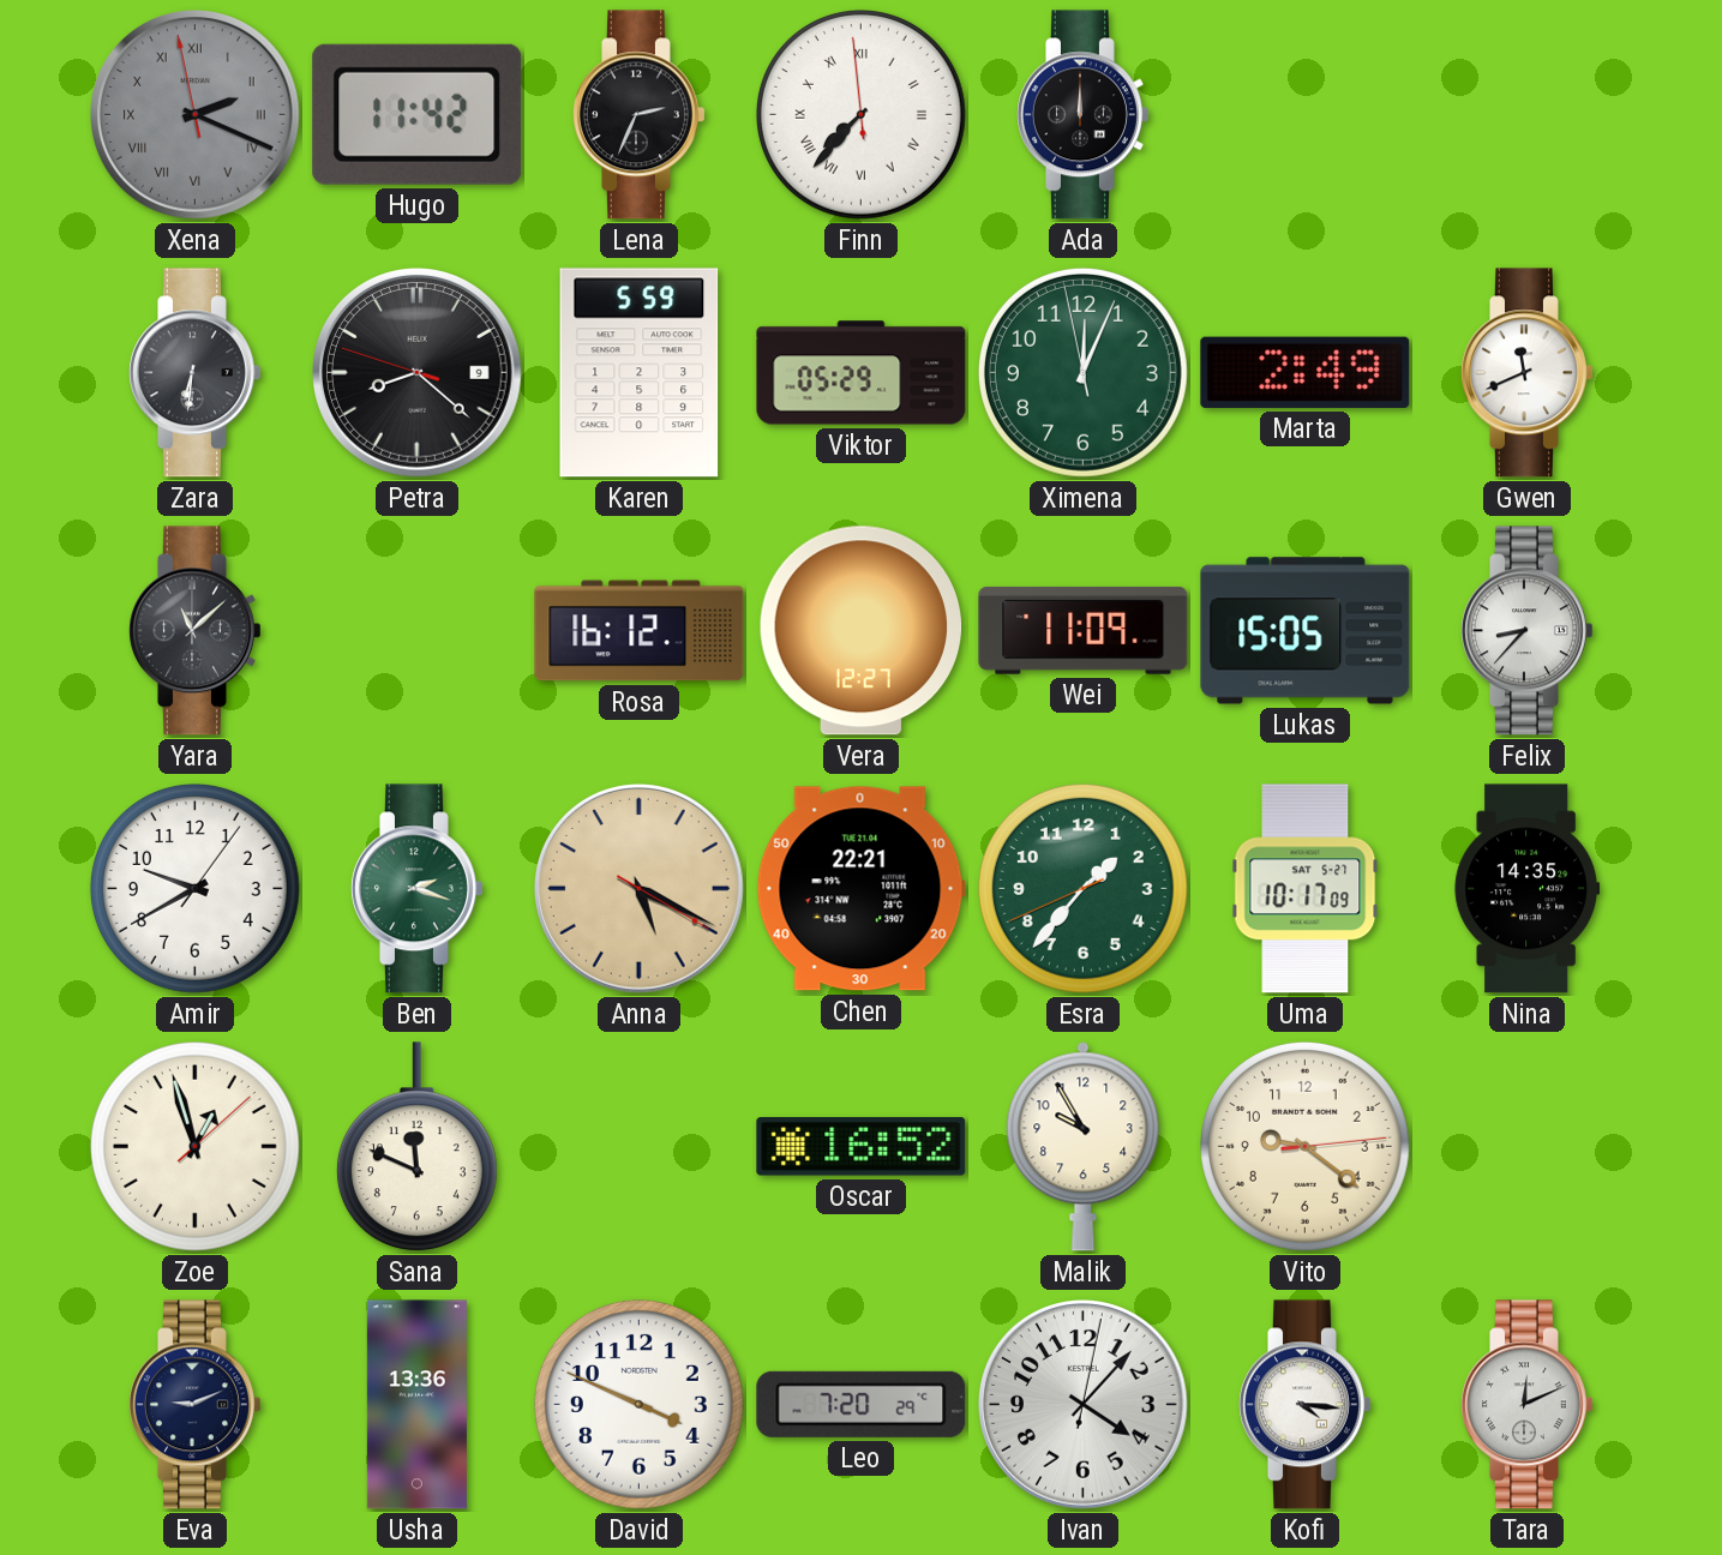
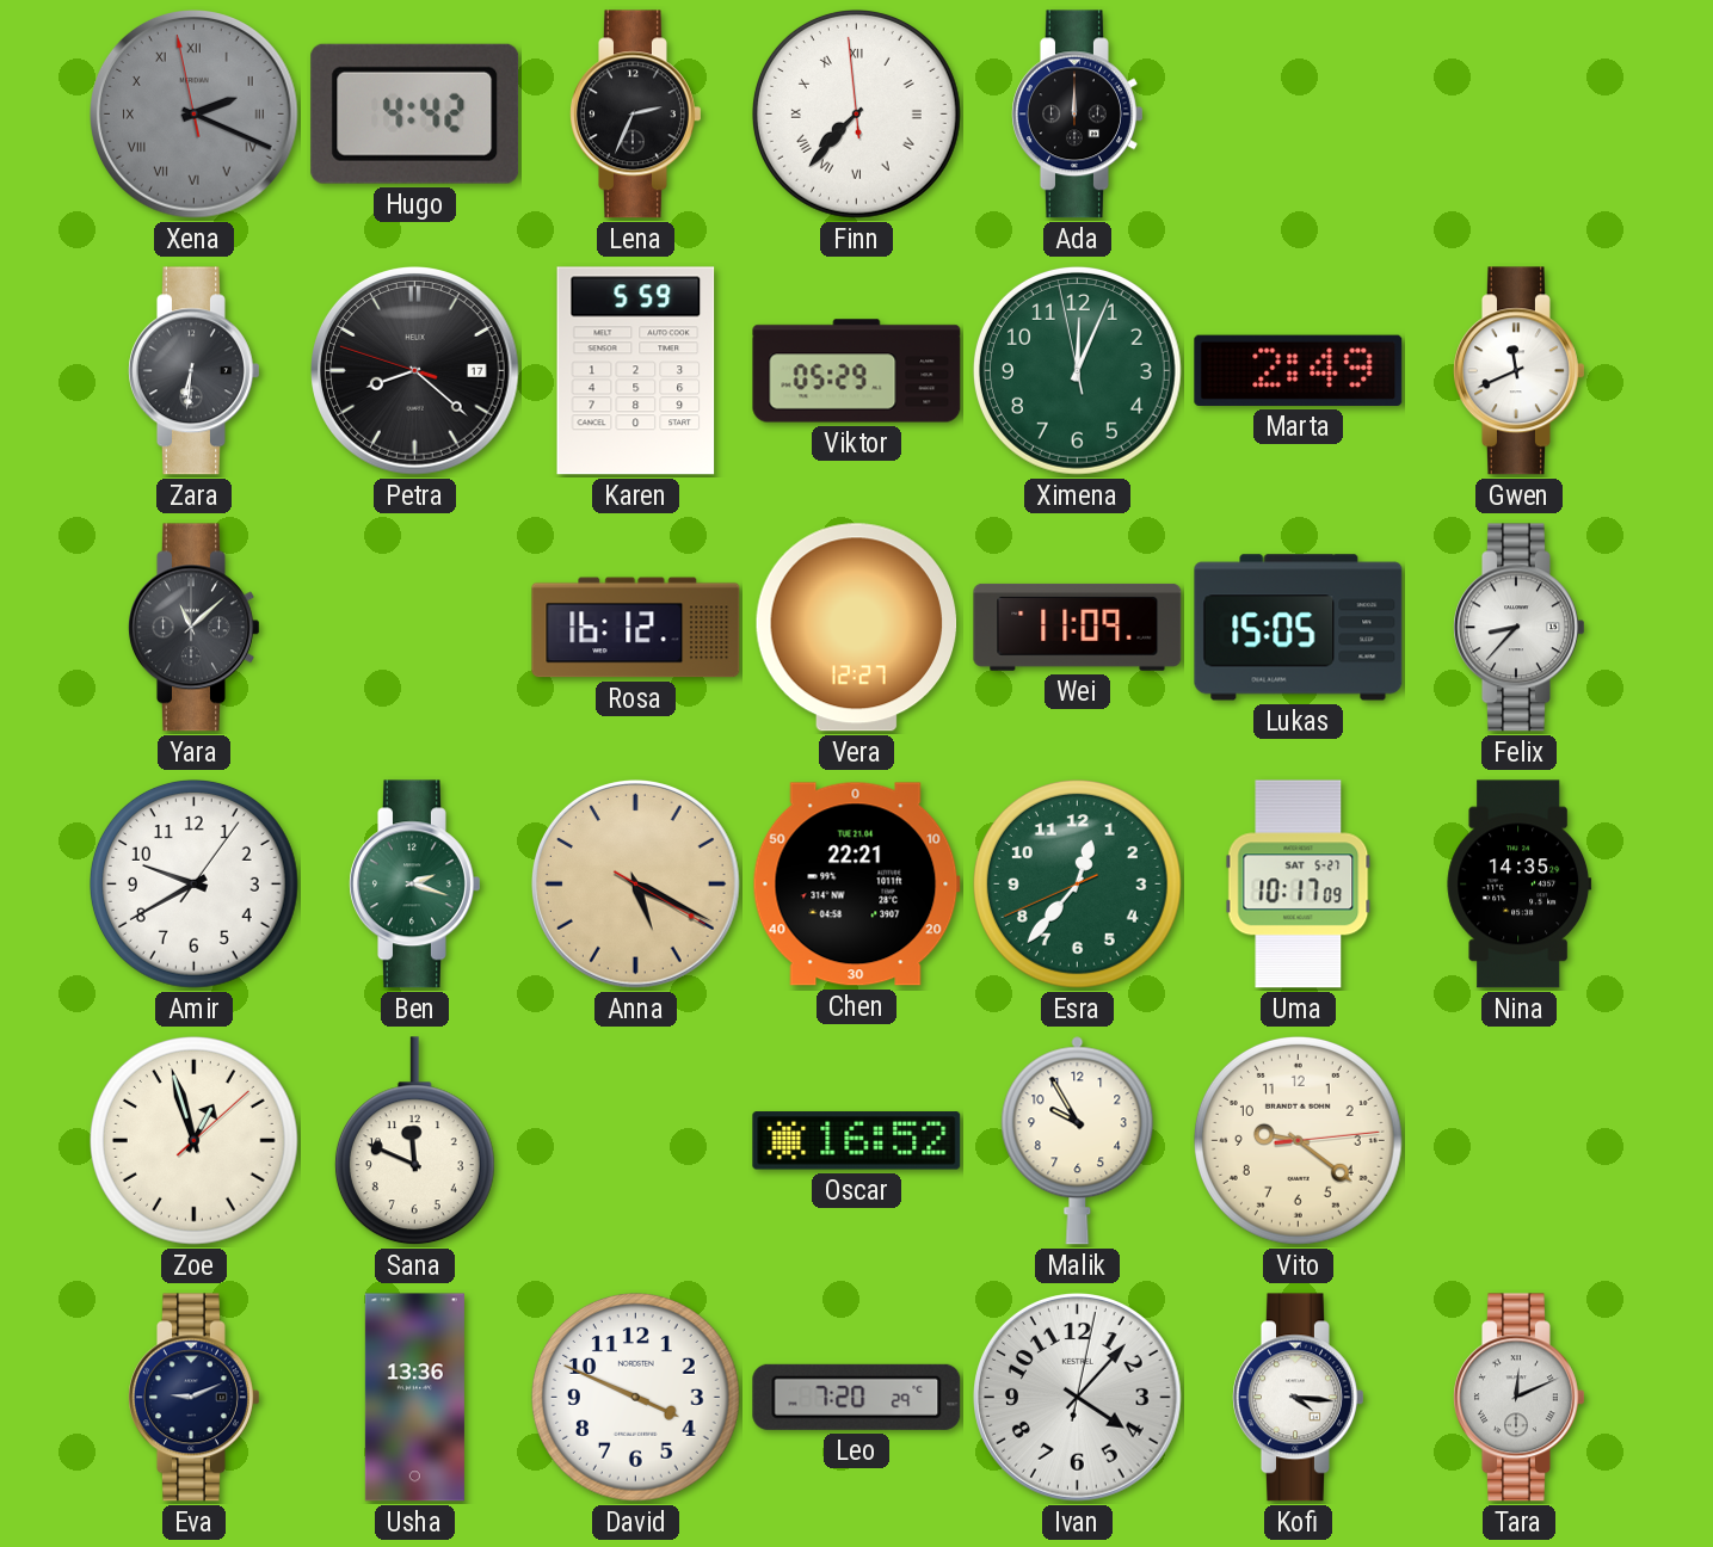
Hugo: 11:42 -> 4:42
Petra date: 9 -> 17
Esra: 1:36 -> 12:36
